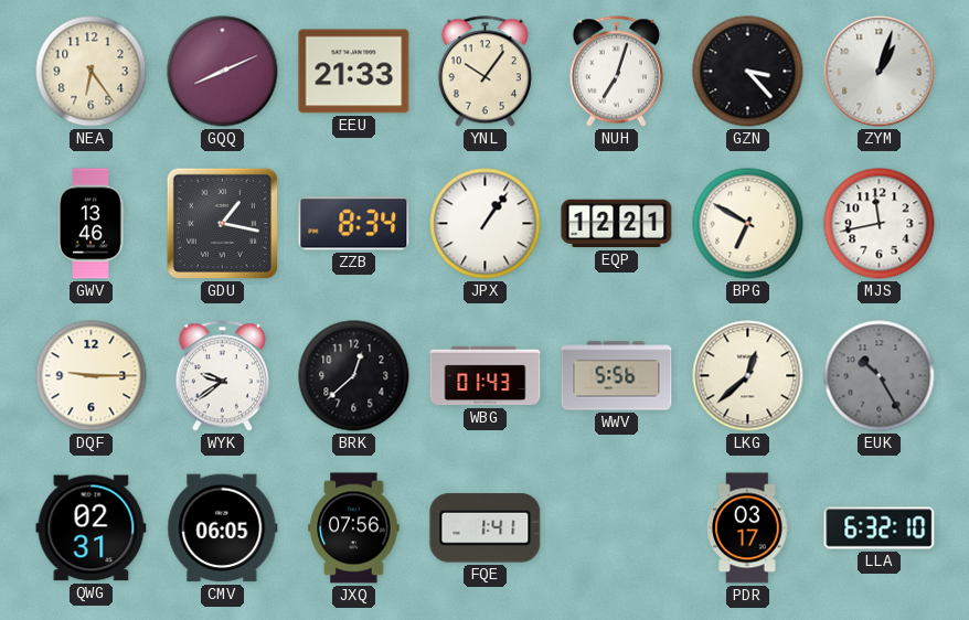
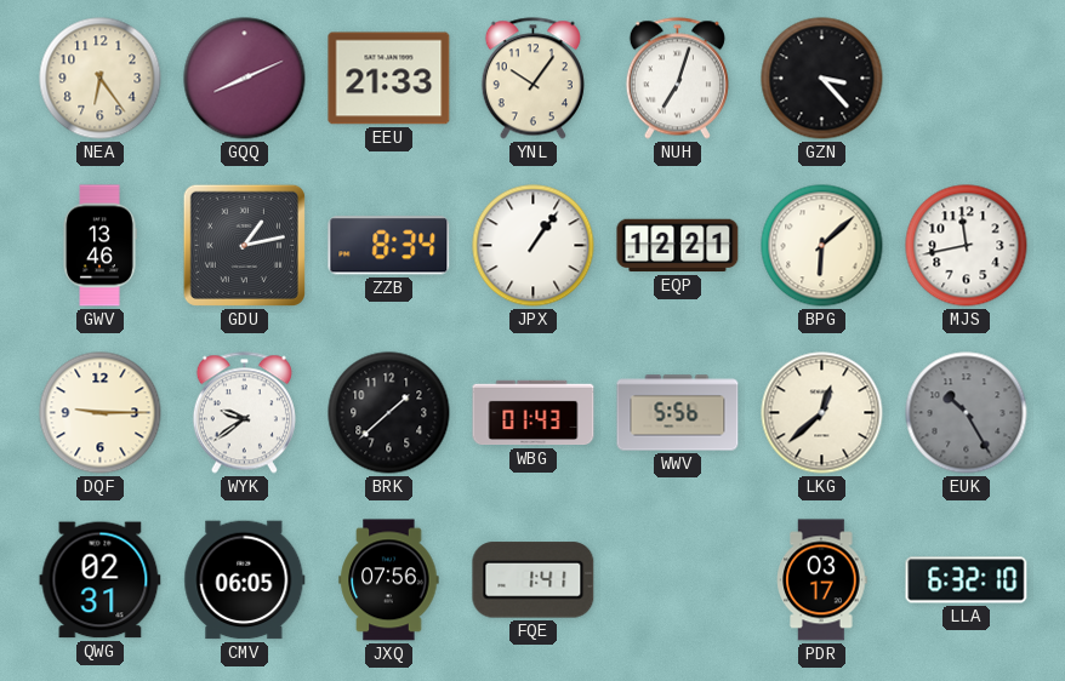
ZYM: 1:03 -> none
GDU: 1:17 -> 1:13
BPG: 6:50 -> 6:08
BRK: 12:38 -> 1:38
